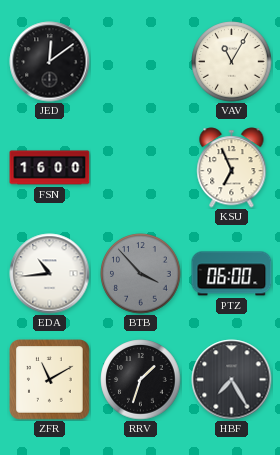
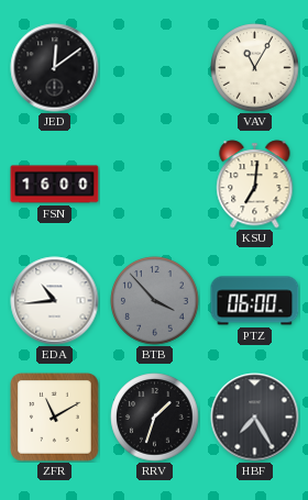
KSU: 6:56 -> 7:01
